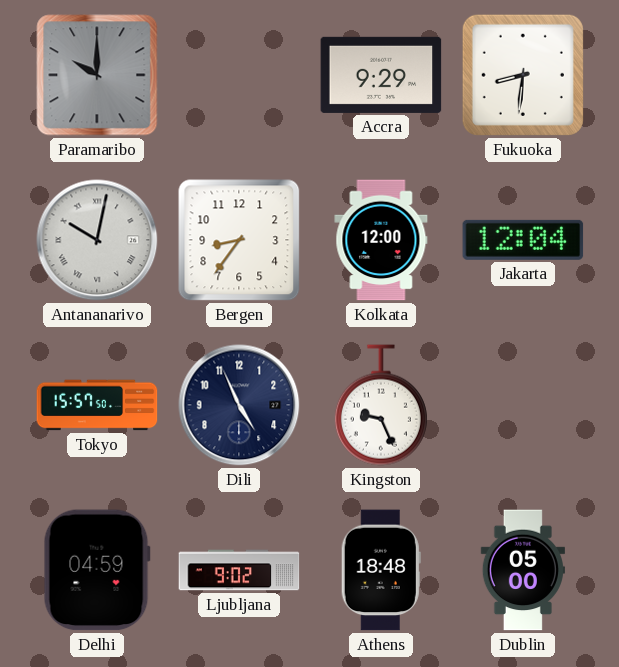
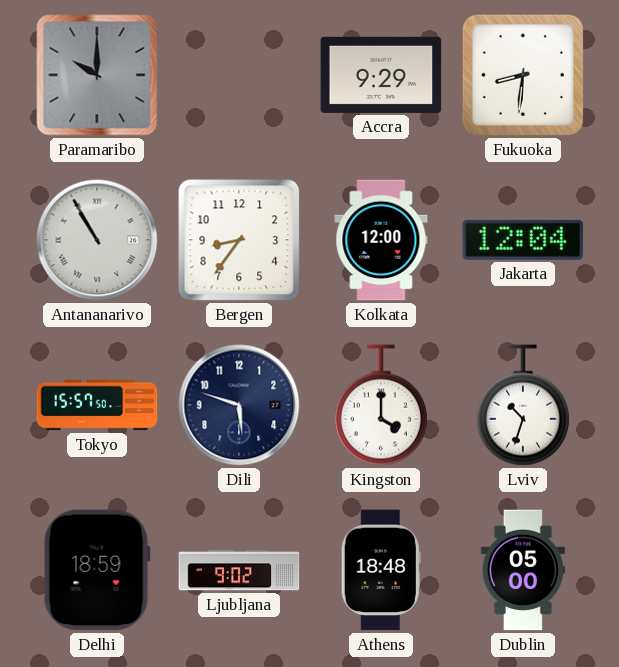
Antananarivo: 10:02 -> 10:55
Dili: 4:56 -> 5:48
Kingston: 9:26 -> 4:00
Lviv: none -> 10:33
Delhi: 04:59 -> 18:59
